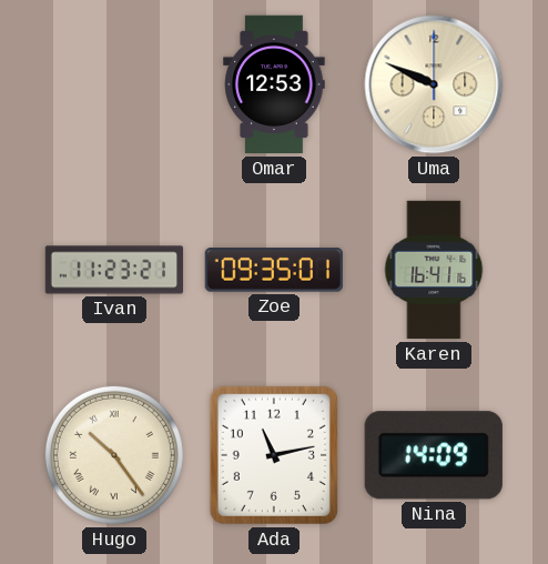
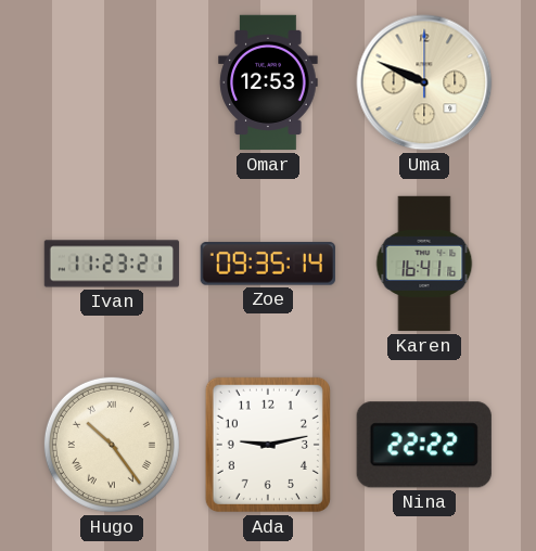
Zoe: 09:35:01 -> 09:35:14
Ada: 11:13 -> 9:13
Nina: 14:09 -> 22:22
